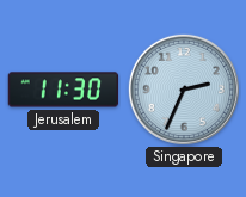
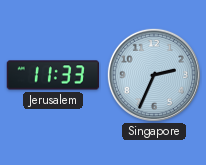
Jerusalem: 11:30 -> 11:33
